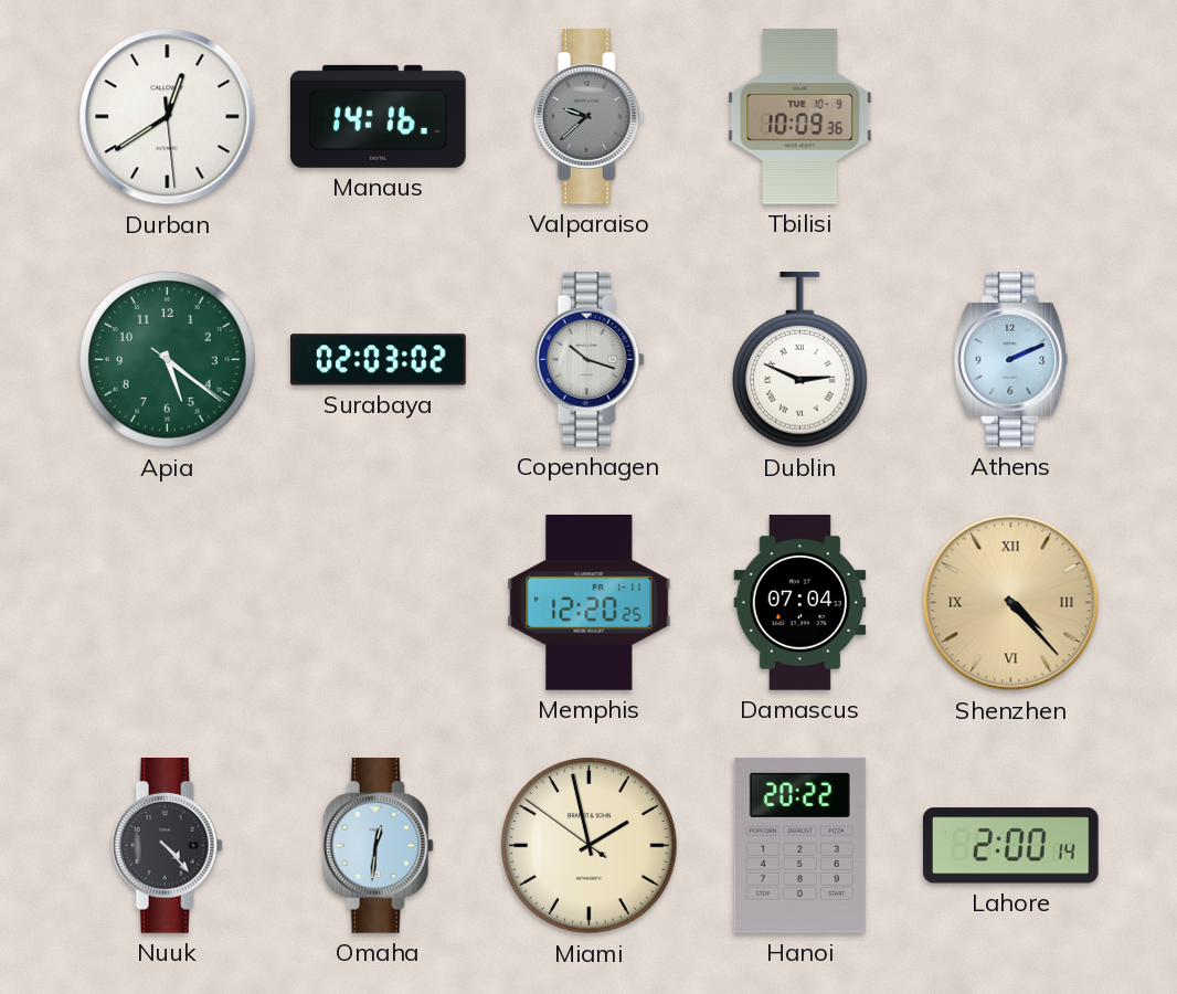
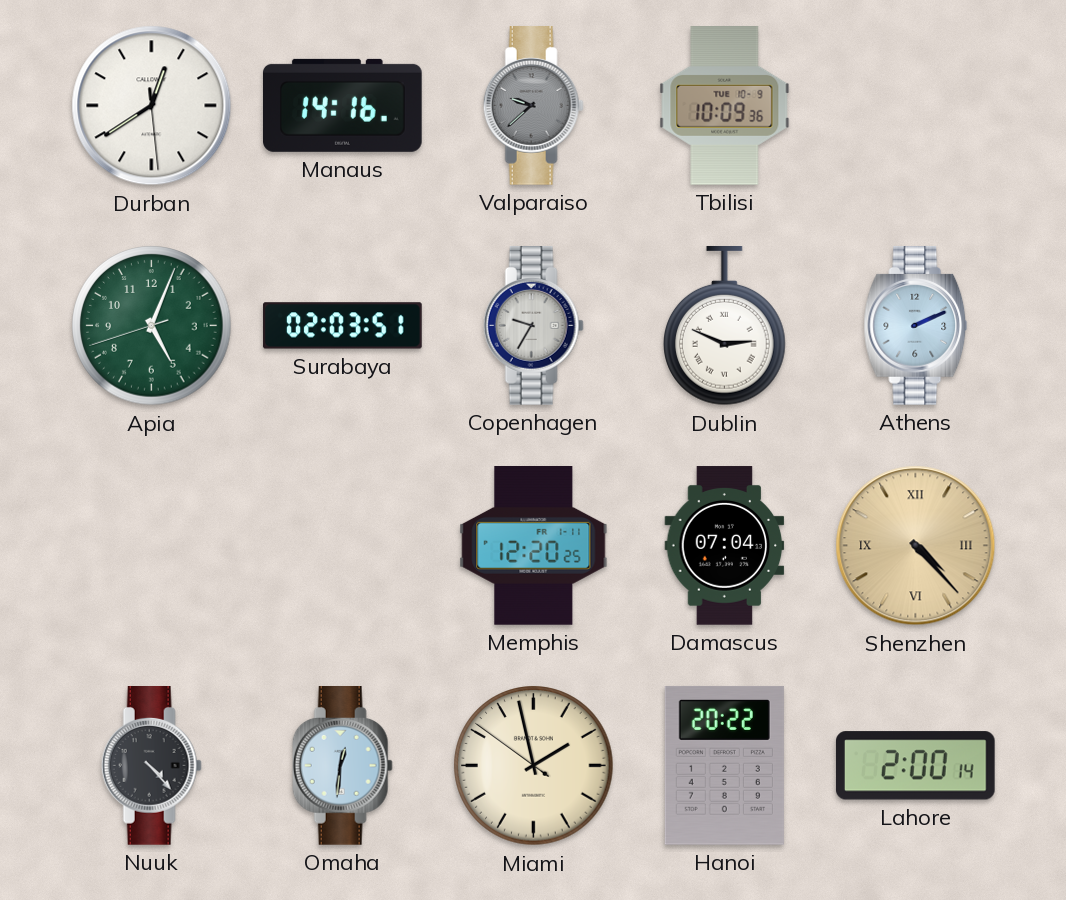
Apia: 5:21 -> 5:03
Surabaya: 02:03:02 -> 02:03:51
Copenhagen: 10:18 -> 9:35
